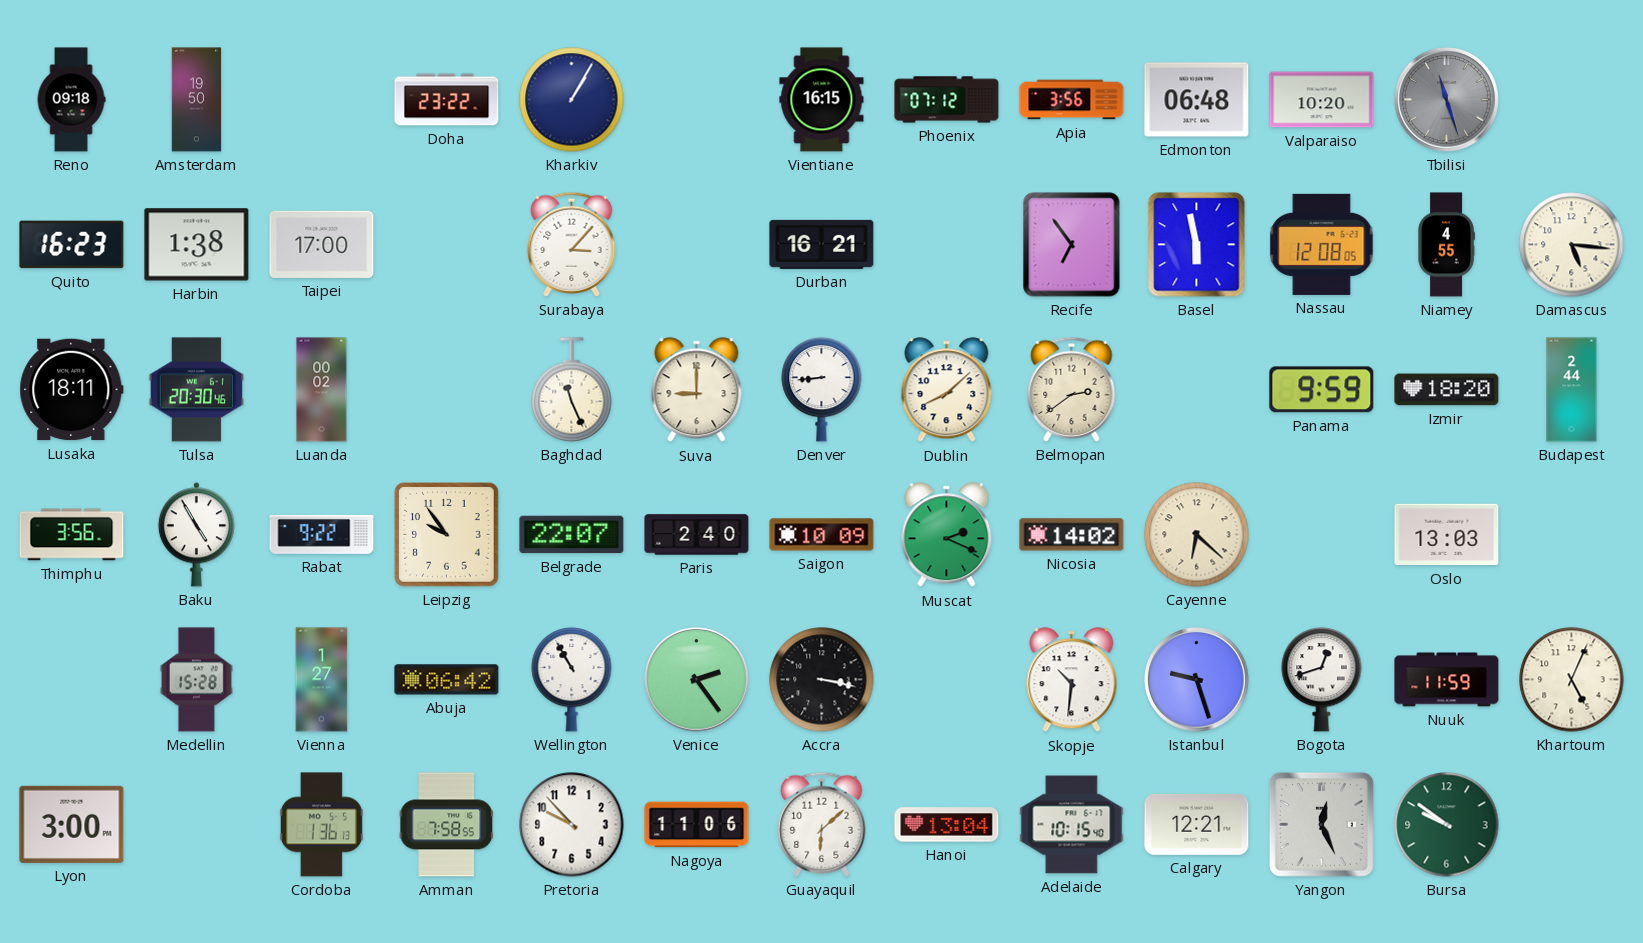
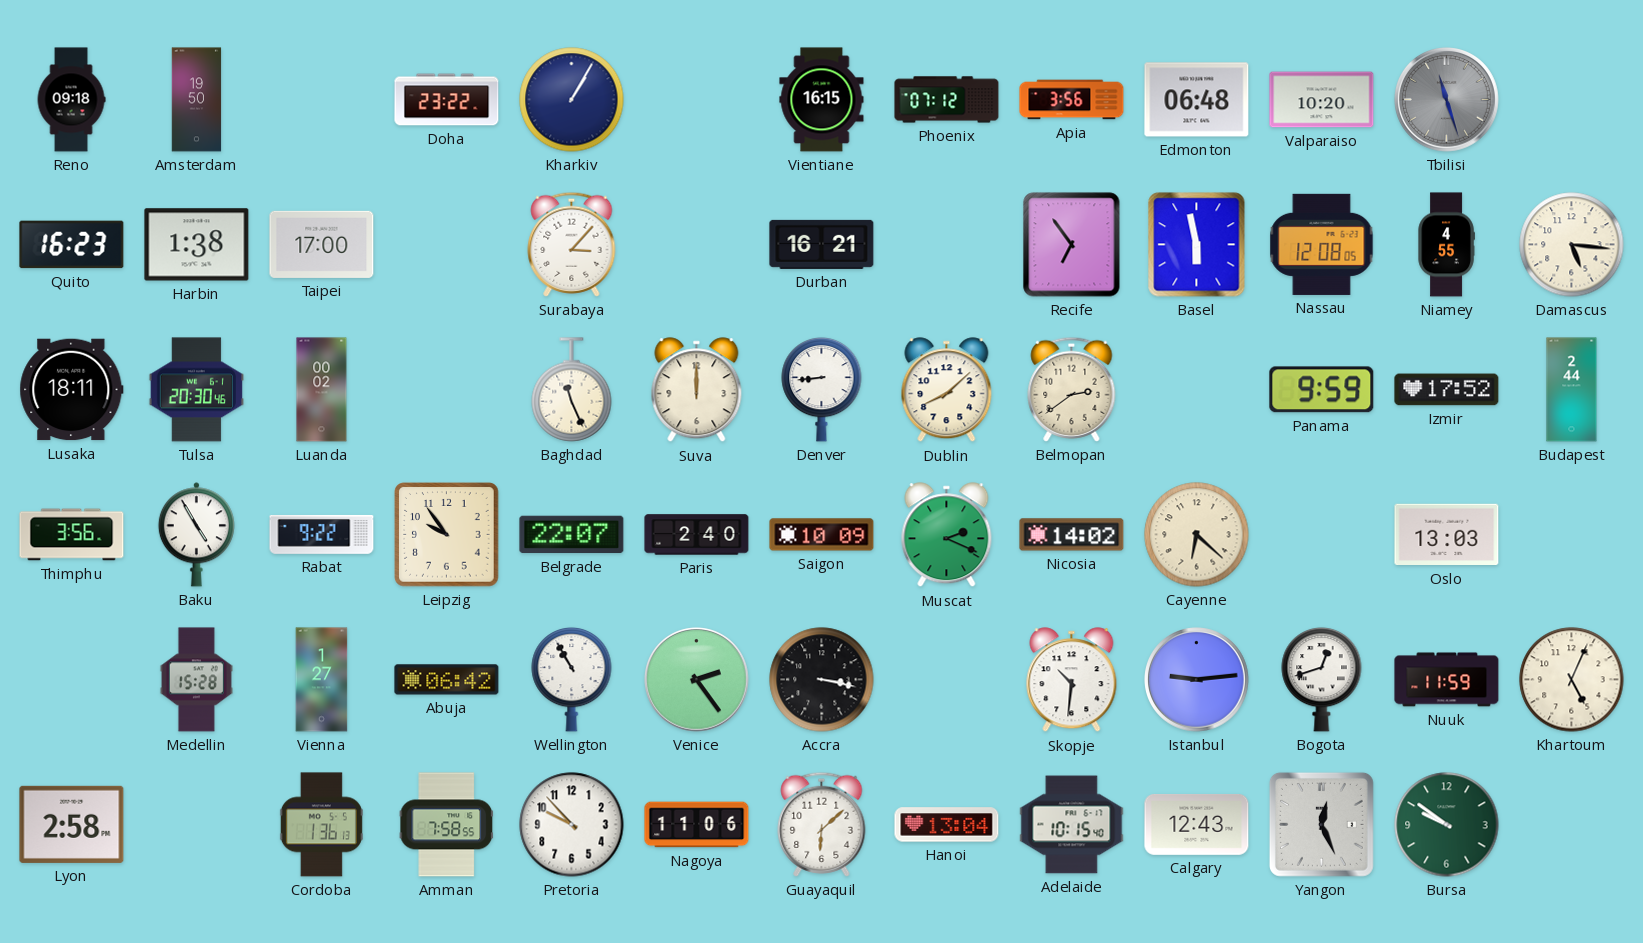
Suva: 9:00 -> 12:00
Izmir: 18:20 -> 17:52
Istanbul: 9:27 -> 9:14
Lyon: 3:00 -> 2:58
Calgary: 12:21 -> 12:43
